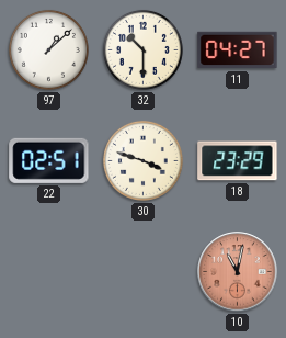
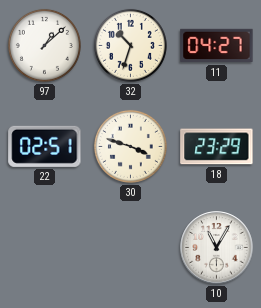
32: 10:30 -> 10:33
10: 11:02 -> 11:05
10 dial: salmon -> white
